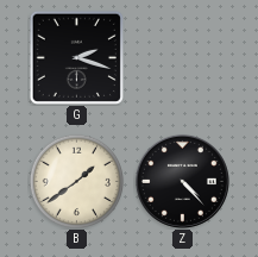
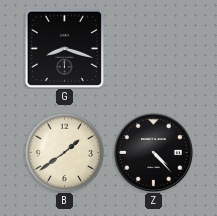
G: 2:18 -> 8:18
